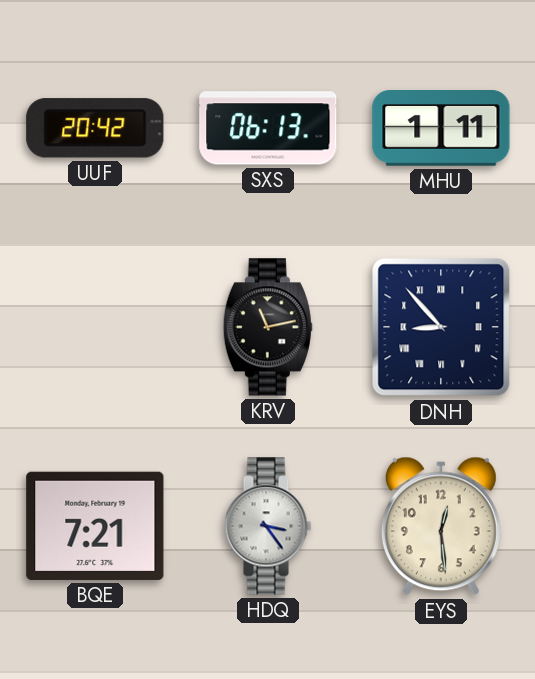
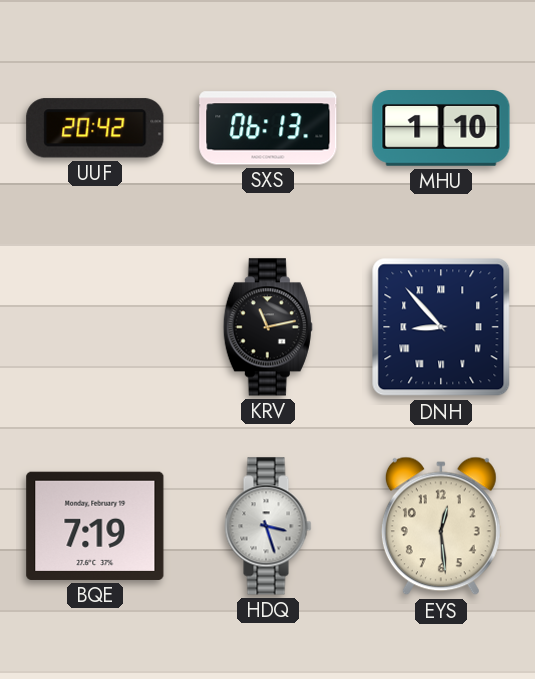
MHU: 1:11 -> 1:10
BQE: 7:21 -> 7:19
HDQ: 3:24 -> 3:27
